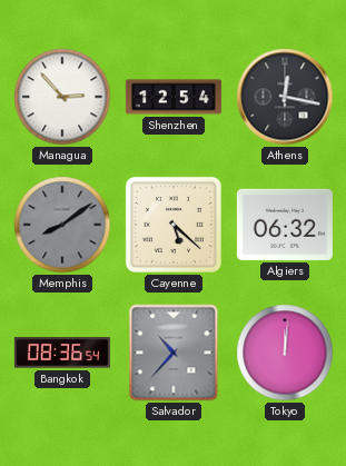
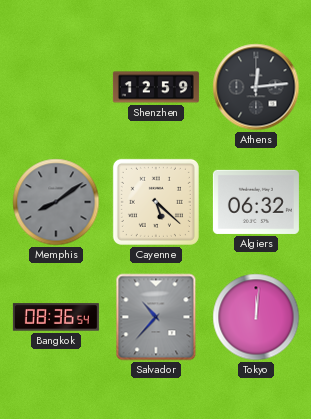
Managua: 2:53 -> none
Shenzhen: 12:54 -> 12:59
Athens: 12:17 -> 12:14
